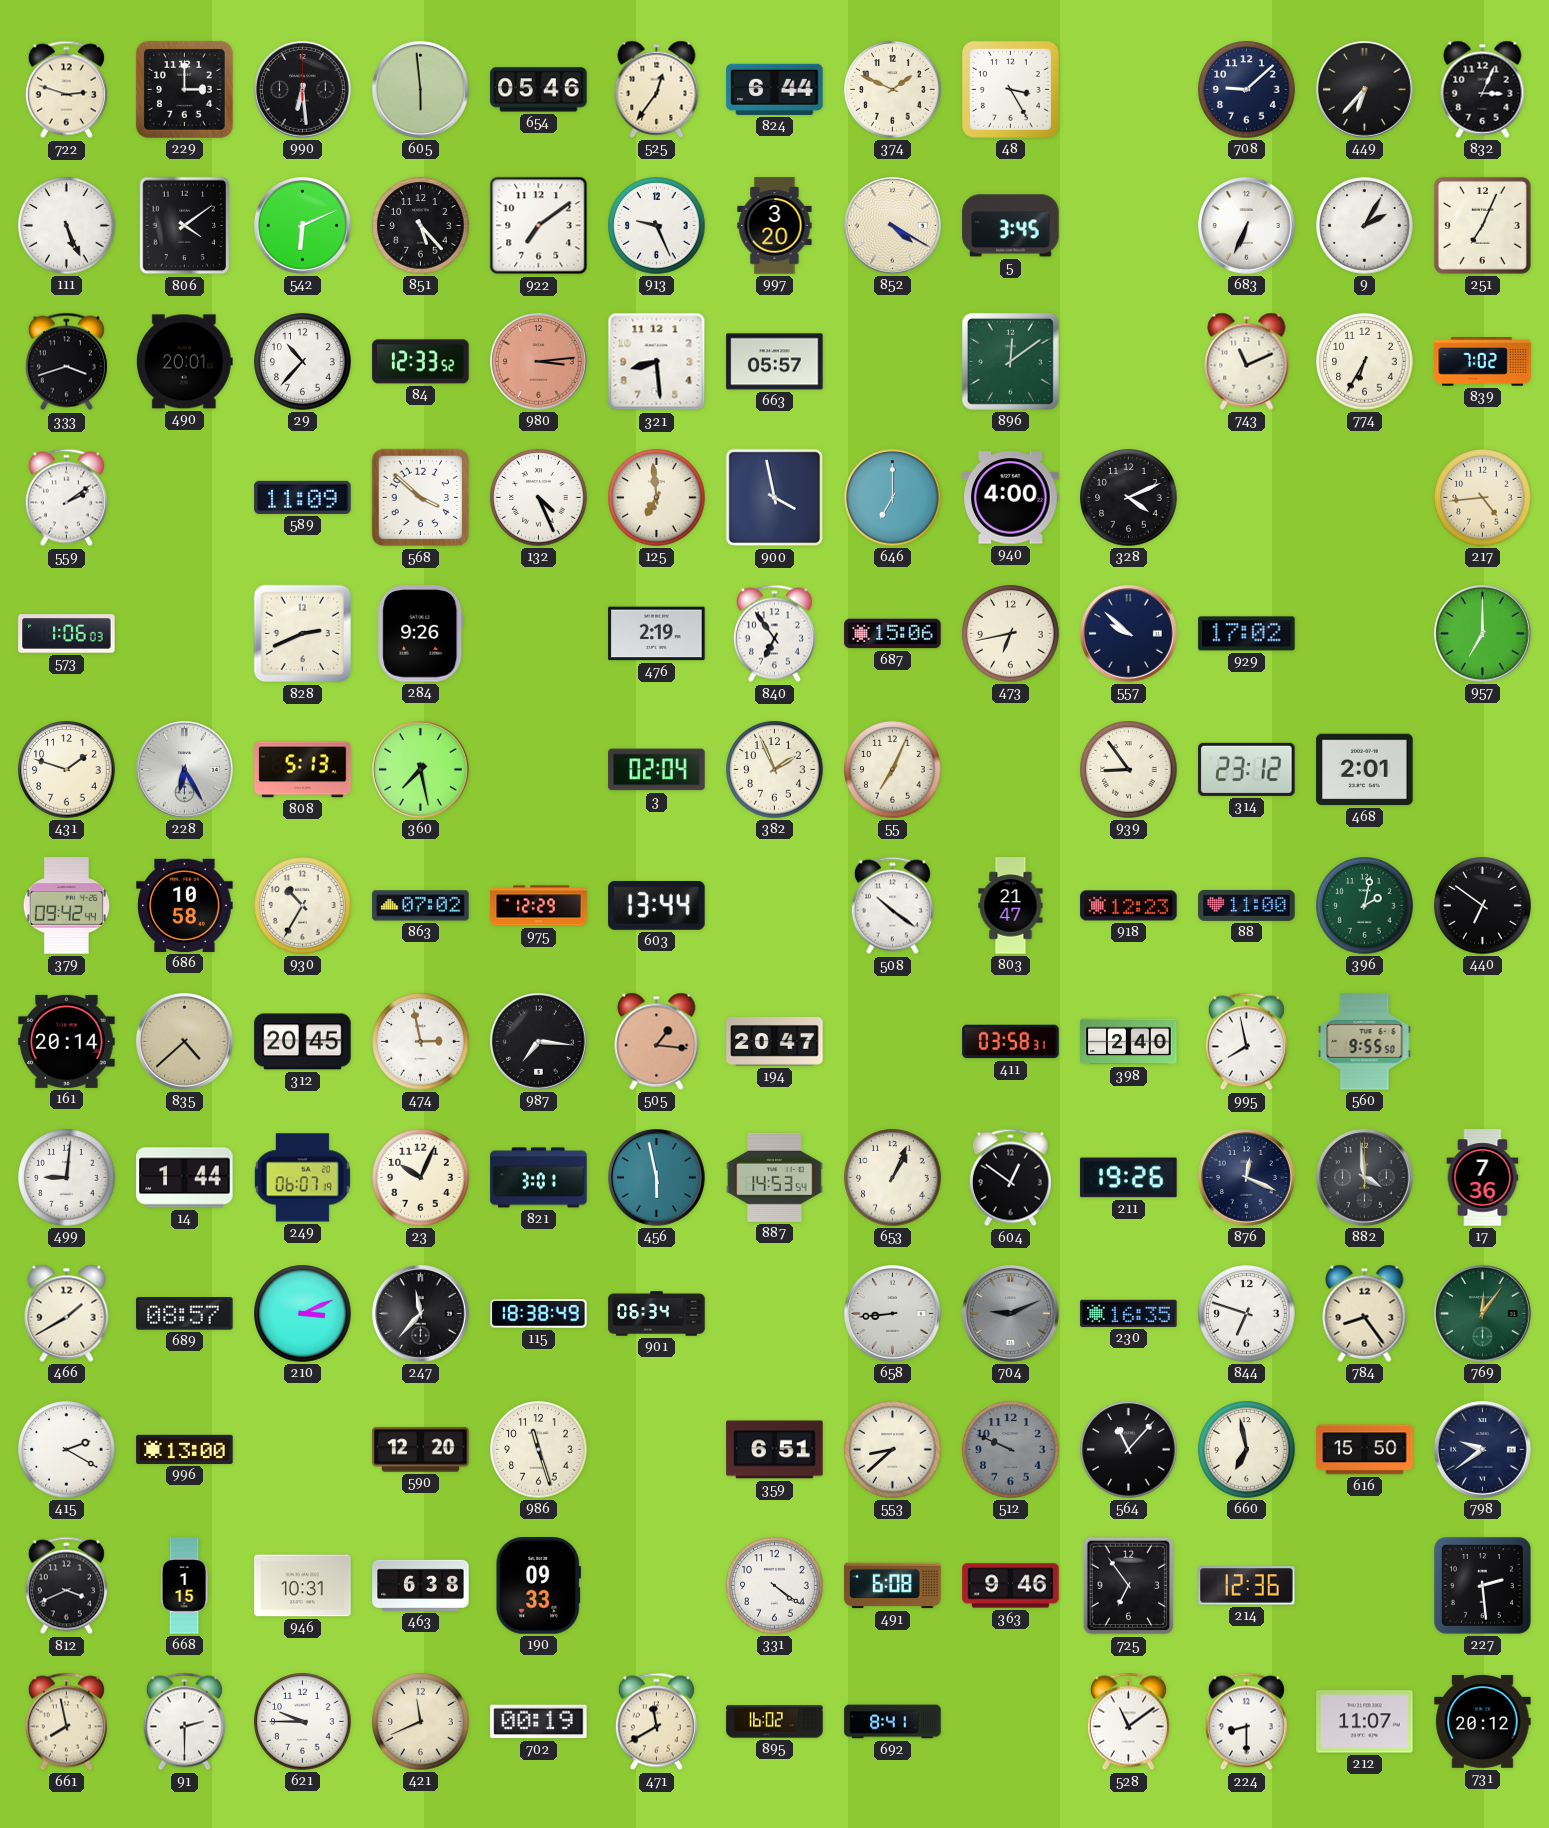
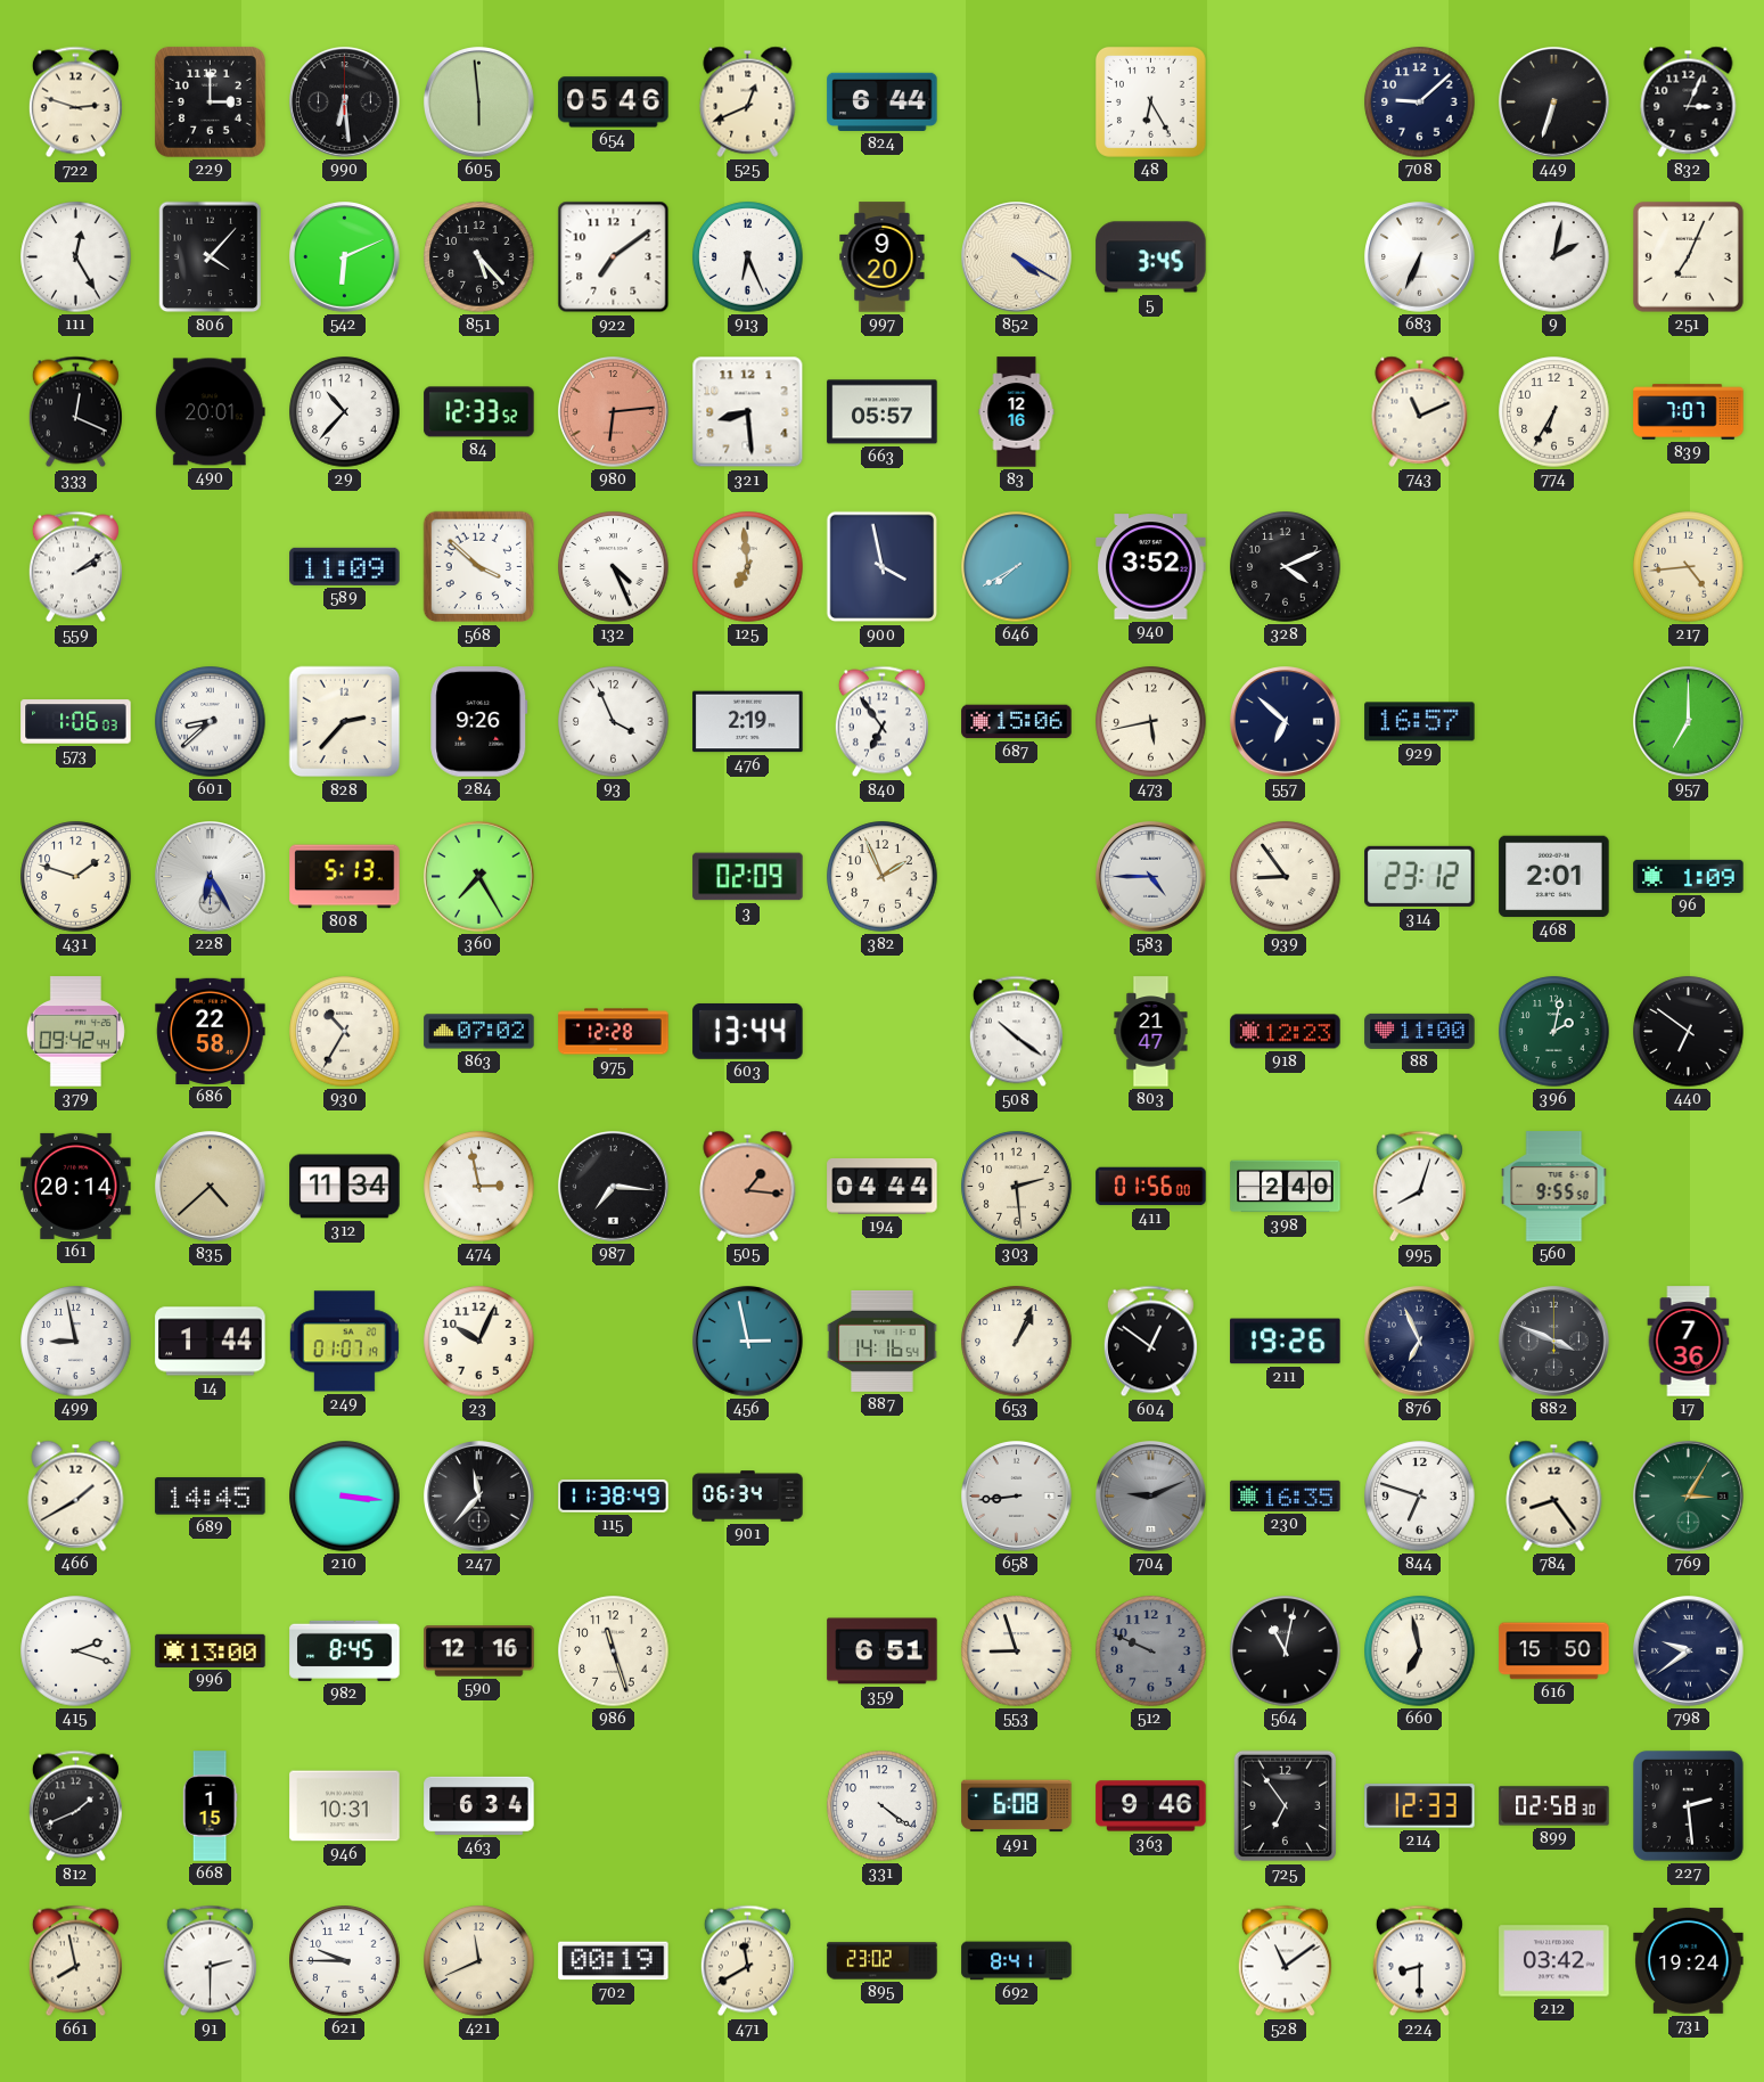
525: 12:36 -> 12:41
374: 1:49 -> none
48: 3:25 -> 6:25
449: 6:37 -> 6:33
111: 5:26 -> 12:25
806: 4:09 -> 4:07
913: 9:26 -> 6:26
997: 3:20 -> 9:20
9: 2:05 -> 2:02
333: 3:42 -> 12:19
980: 3:14 -> 6:14
83: none -> 12:16
896: 12:09 -> none
839: 7:02 -> 7:07
646: 7:00 -> 7:40
940: 4:00 -> 3:52
601: none -> 8:38
828: 2:41 -> 2:37
93: none -> 3:56
473: 6:43 -> 5:43
557: 9:52 -> 6:52
929: 17:02 -> 16:57
360: 7:28 -> 7:25
3: 02:04 -> 02:09
55: 7:04 -> none
583: none -> 4:45
96: none -> 1:09
686: 10:58 -> 22:58
975: 12:29 -> 12:28
312: 20:45 -> 11:34
194: 20:47 -> 04:44
303: none -> 2:29
411: 03:58 -> 01:56
995: 7:58 -> 8:03
499: 9:01 -> 8:58
249: 06:07 -> 01:07
821: 3:01 -> none
456: 5:58 -> 2:58
887: 14:53 -> 14:16
876: 12:19 -> 6:56
882: 3:59 -> 3:49
689: 08:57 -> 14:45
210: 3:11 -> 3:16
115: 18:38 -> 11:38
769: 12:06 -> 3:05
415: 2:20 -> 2:18
982: none -> 8:45
590: 12:20 -> 12:16
553: 8:38 -> 8:57
564: 11:07 -> 11:02
812: 3:41 -> 1:41
463: 6:38 -> 6:34
190: 09:33 -> none
214: 12:36 -> 12:33
899: none -> 02:58
895: 16:02 -> 23:02
212: 11:07 -> 03:42
731: 20:12 -> 19:24
